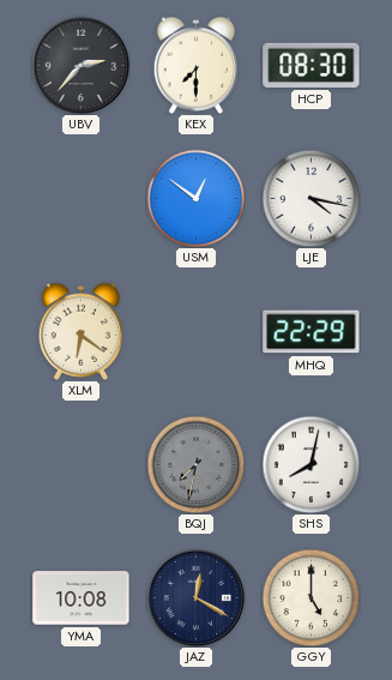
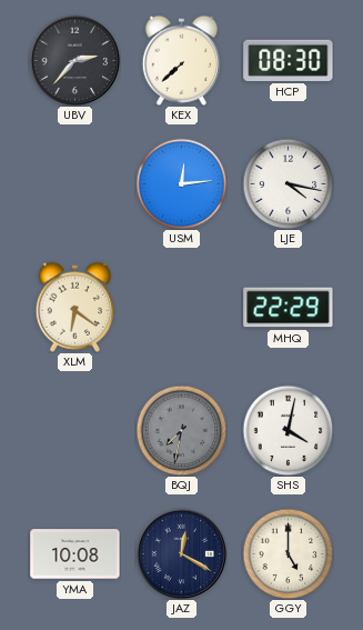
KEX: 7:30 -> 7:38
USM: 12:51 -> 12:14
SHS: 8:02 -> 4:02
